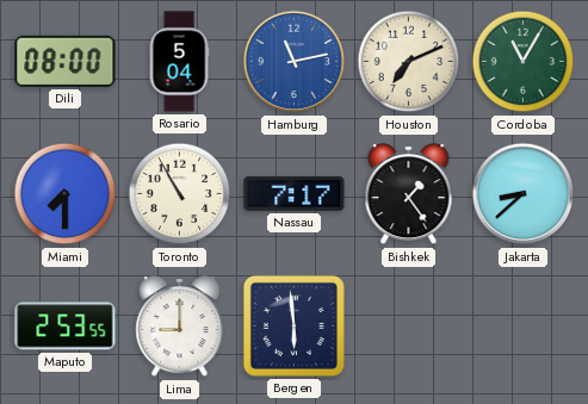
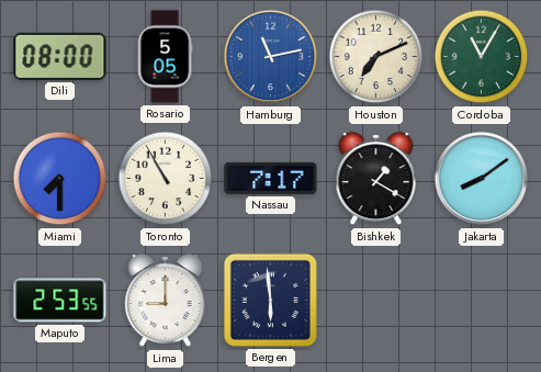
Rosario: 5:04 -> 5:05
Bishkek: 1:24 -> 1:20
Jakarta: 8:38 -> 8:09
